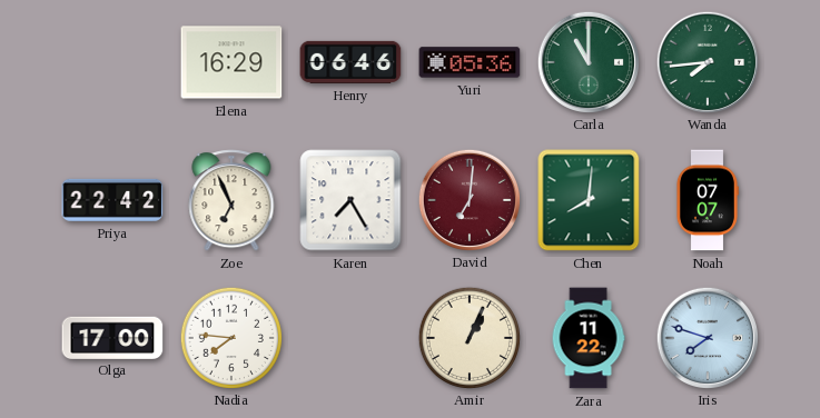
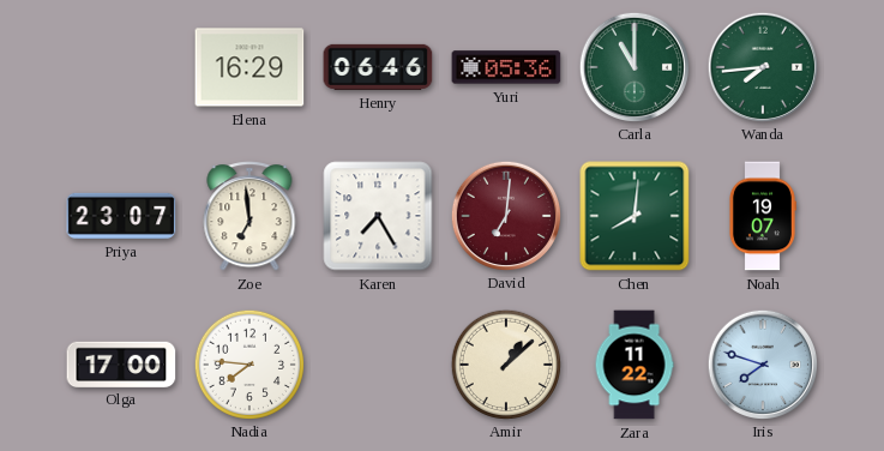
Priya: 22:42 -> 23:07
Zoe: 6:56 -> 6:59
Noah: 07:07 -> 19:07
Amir: 1:04 -> 1:08
